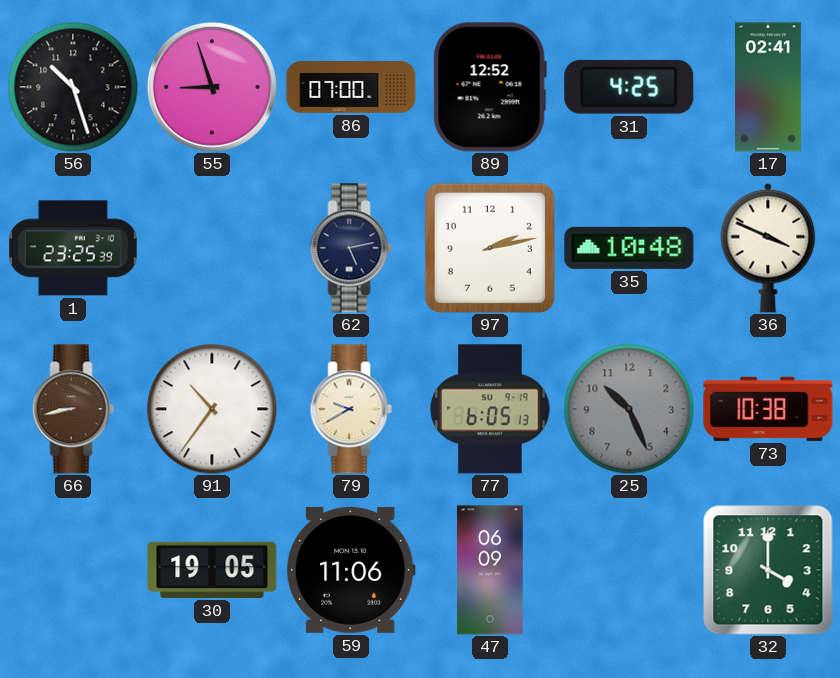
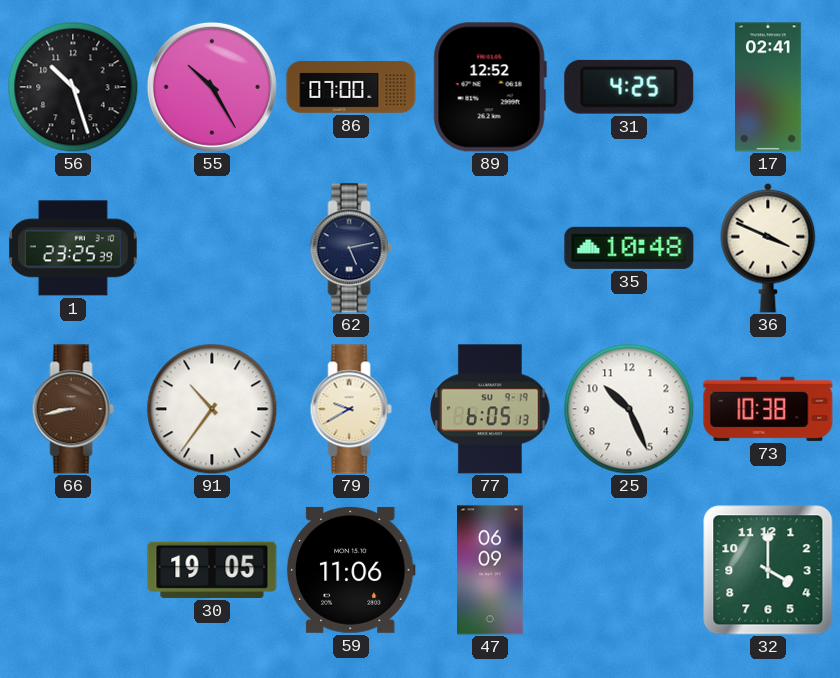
55: 8:57 -> 10:25
97: 2:13 -> none
25 dial: grey -> white
